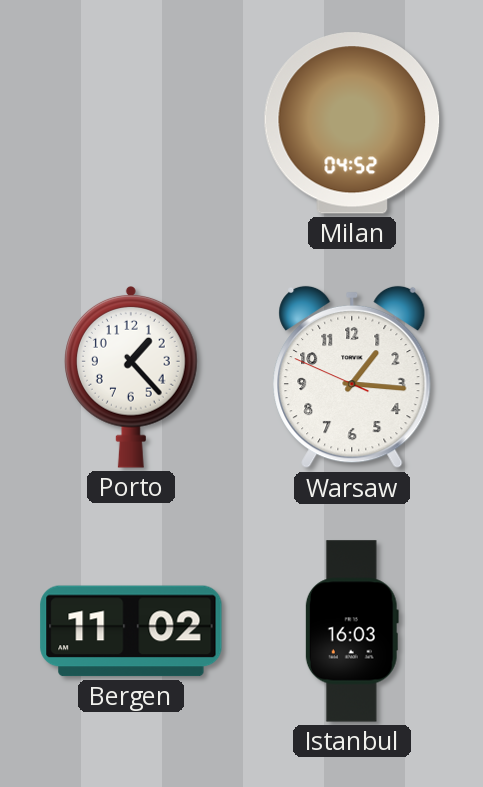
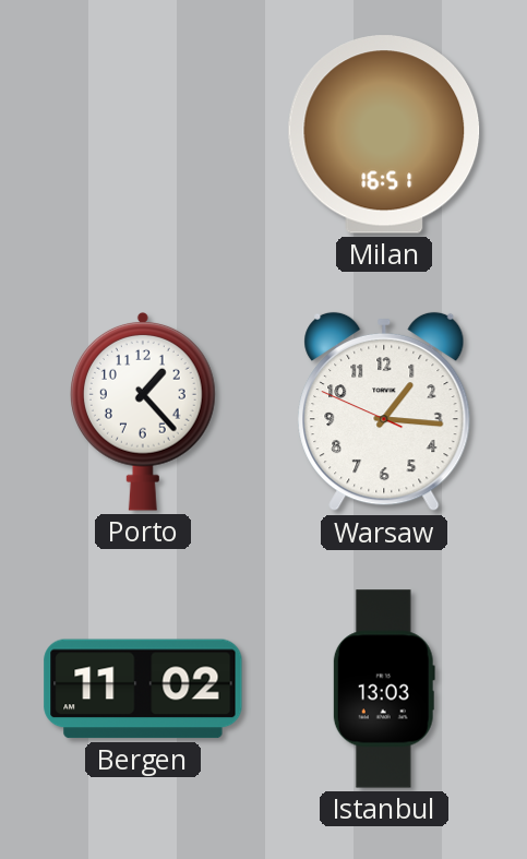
Milan: 04:52 -> 16:51
Istanbul: 16:03 -> 13:03
